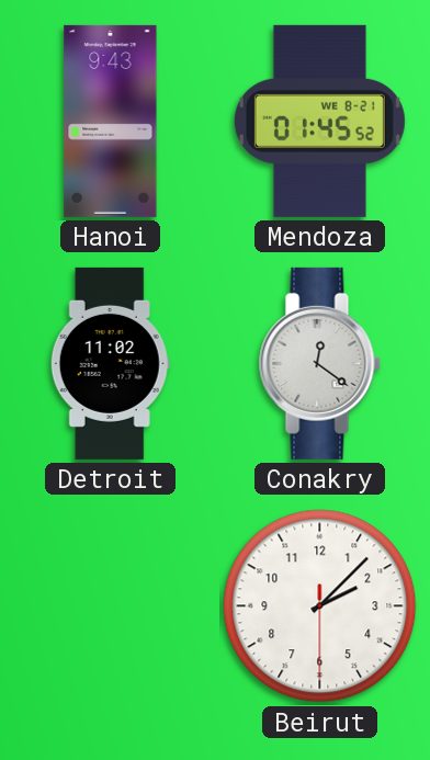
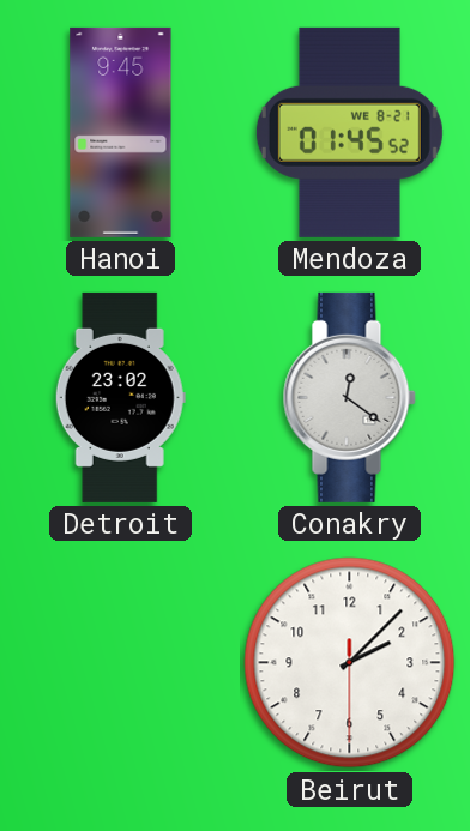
Hanoi: 9:43 -> 9:45
Detroit: 11:02 -> 23:02
